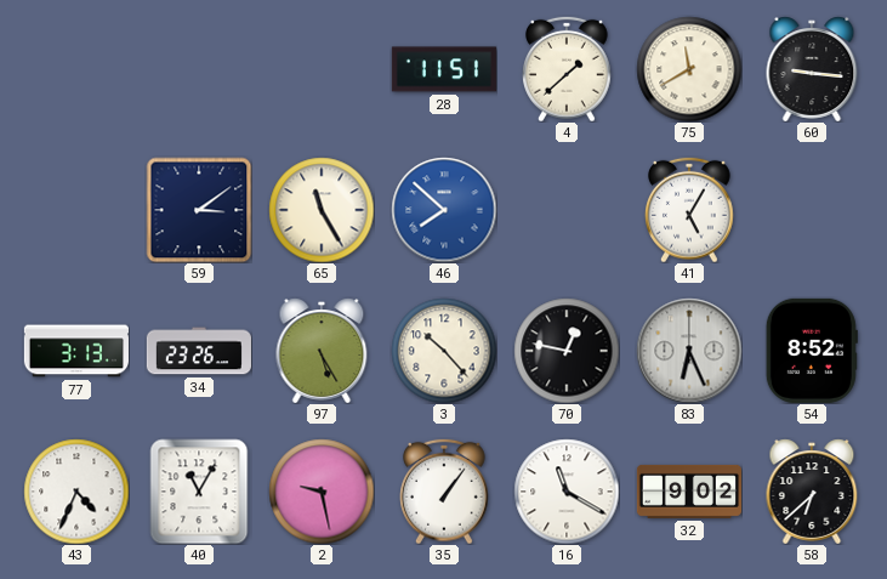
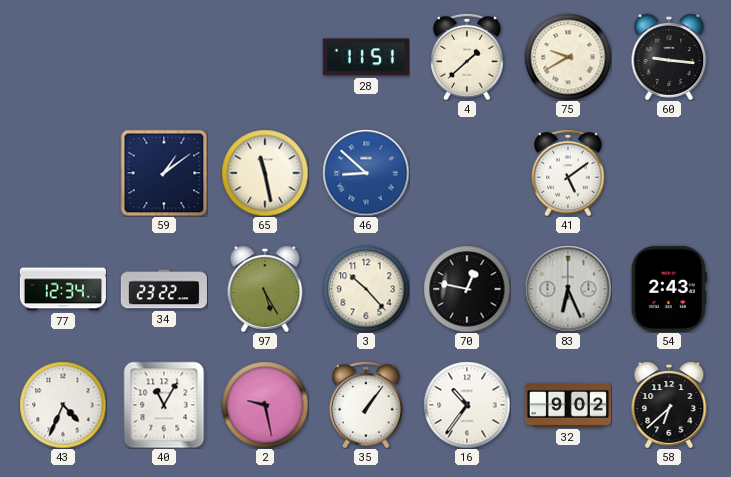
75: 11:40 -> 9:40
59: 3:09 -> 1:09
65: 11:25 -> 11:28
46: 7:52 -> 8:52
41: 5:05 -> 5:09
77: 3:13 -> 12:34
34: 23:26 -> 23:22
54: 8:52 -> 2:43
16: 11:20 -> 10:36
